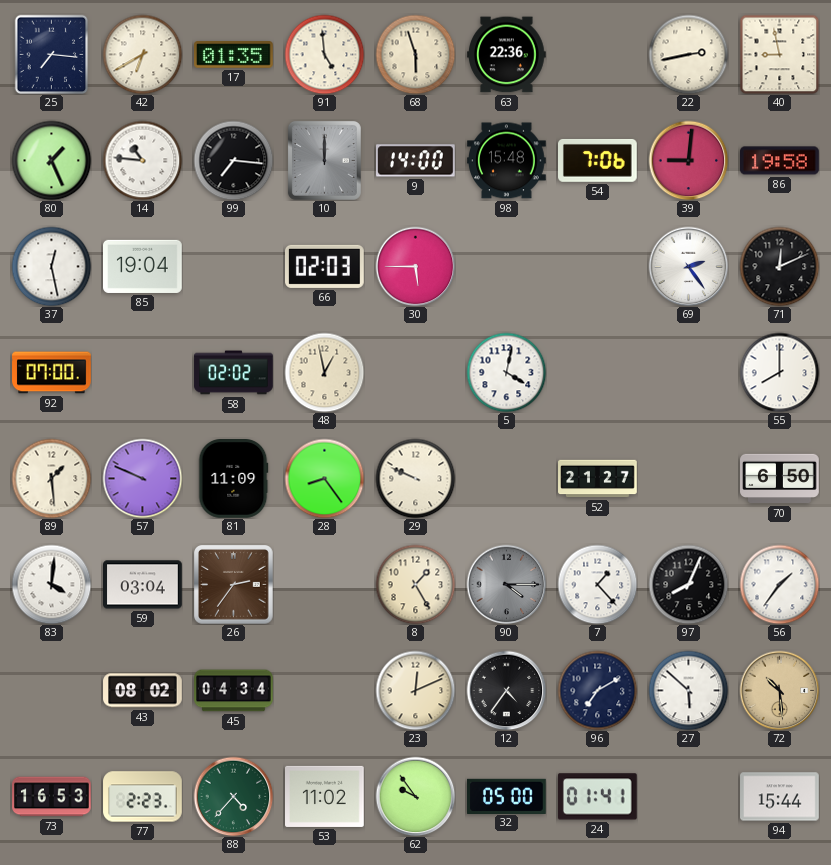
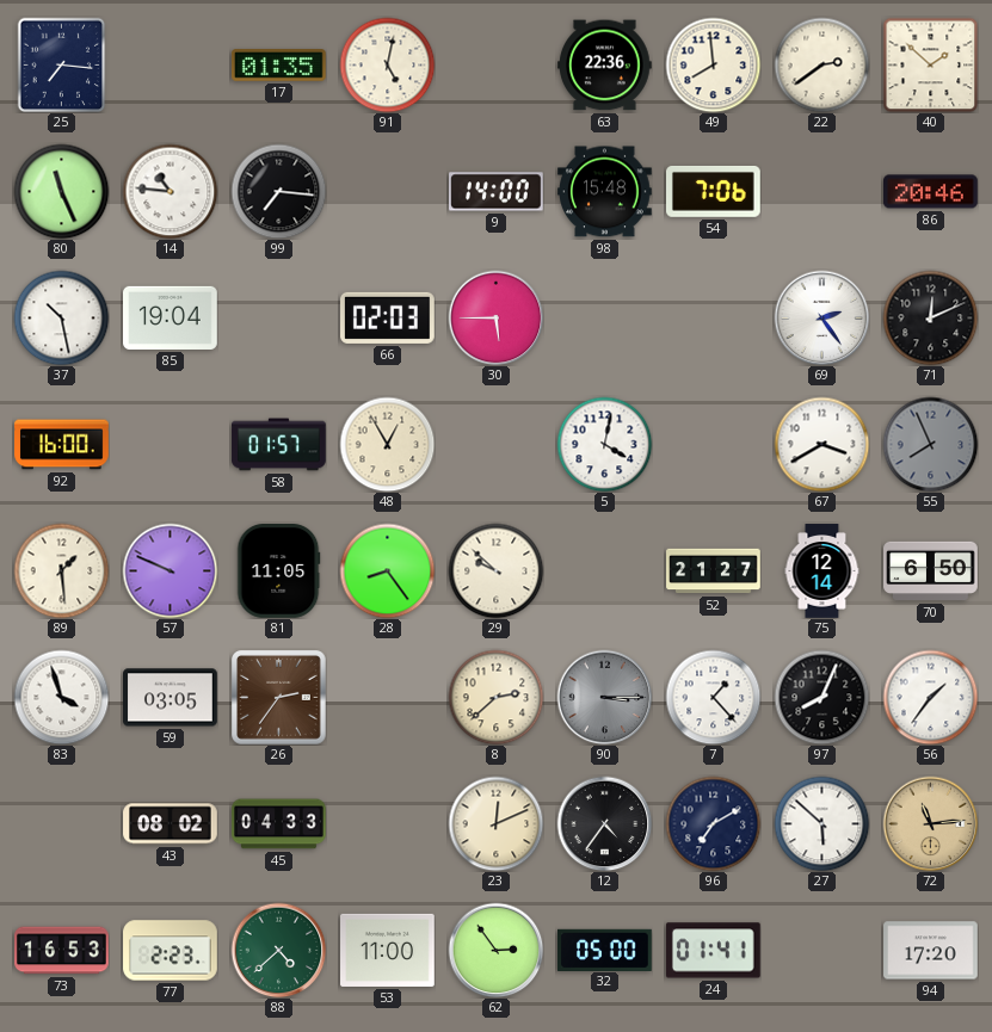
42: 6:40 -> none
91: 4:59 -> 5:02
68: 5:57 -> none
49: none -> 7:59
22: 2:43 -> 2:39
40: 8:58 -> 1:52
80: 1:26 -> 11:26
10: 12:00 -> none
39: 9:01 -> none
86: 19:58 -> 20:46
37: 12:28 -> 10:28
92: 07:00 -> 16:00
58: 02:02 -> 01:57
48: 12:58 -> 12:55
67: none -> 3:40
55: 8:00 -> 7:56
55 dial: white -> grey
81: 11:09 -> 11:05
29: 9:49 -> 9:52
75: none -> 12:14
83: 4:01 -> 3:57
59: 03:04 -> 03:05
8: 1:25 -> 2:38
90: 4:15 -> 3:15
45: 04:34 -> 04:33
72: 10:29 -> 11:14
88: 4:37 -> 4:38
53: 11:02 -> 11:00
62: 9:54 -> 2:54
94: 15:44 -> 17:20
